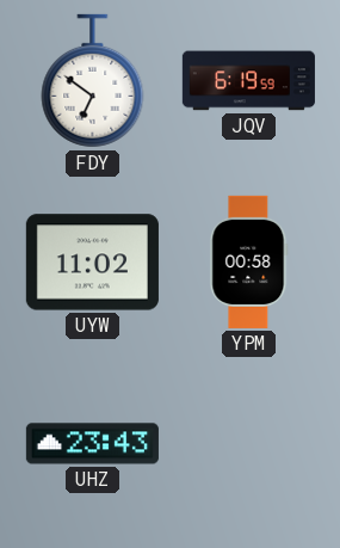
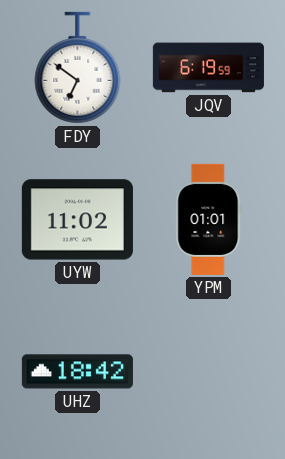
YPM: 00:58 -> 01:01
UHZ: 23:43 -> 18:42
